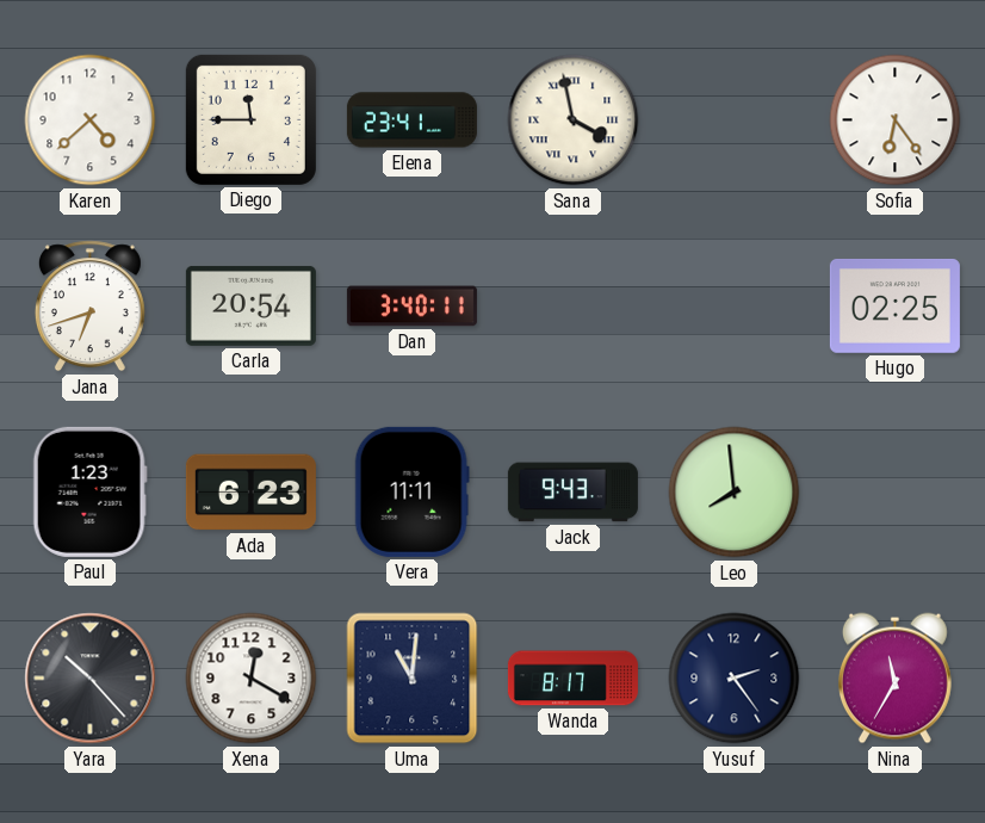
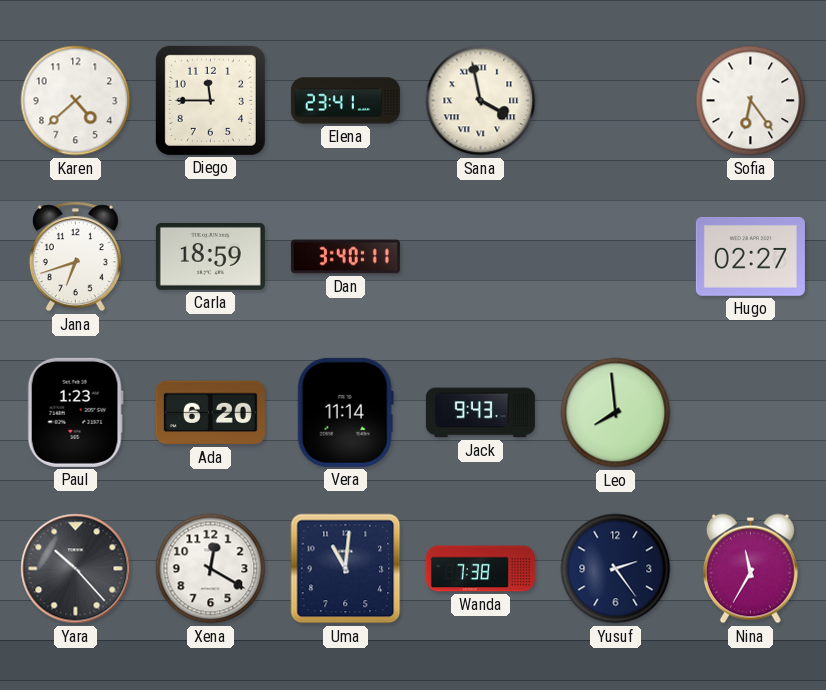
Carla: 20:54 -> 18:59
Hugo: 02:25 -> 02:27
Ada: 6:23 -> 6:20
Vera: 11:11 -> 11:14
Wanda: 8:17 -> 7:38
